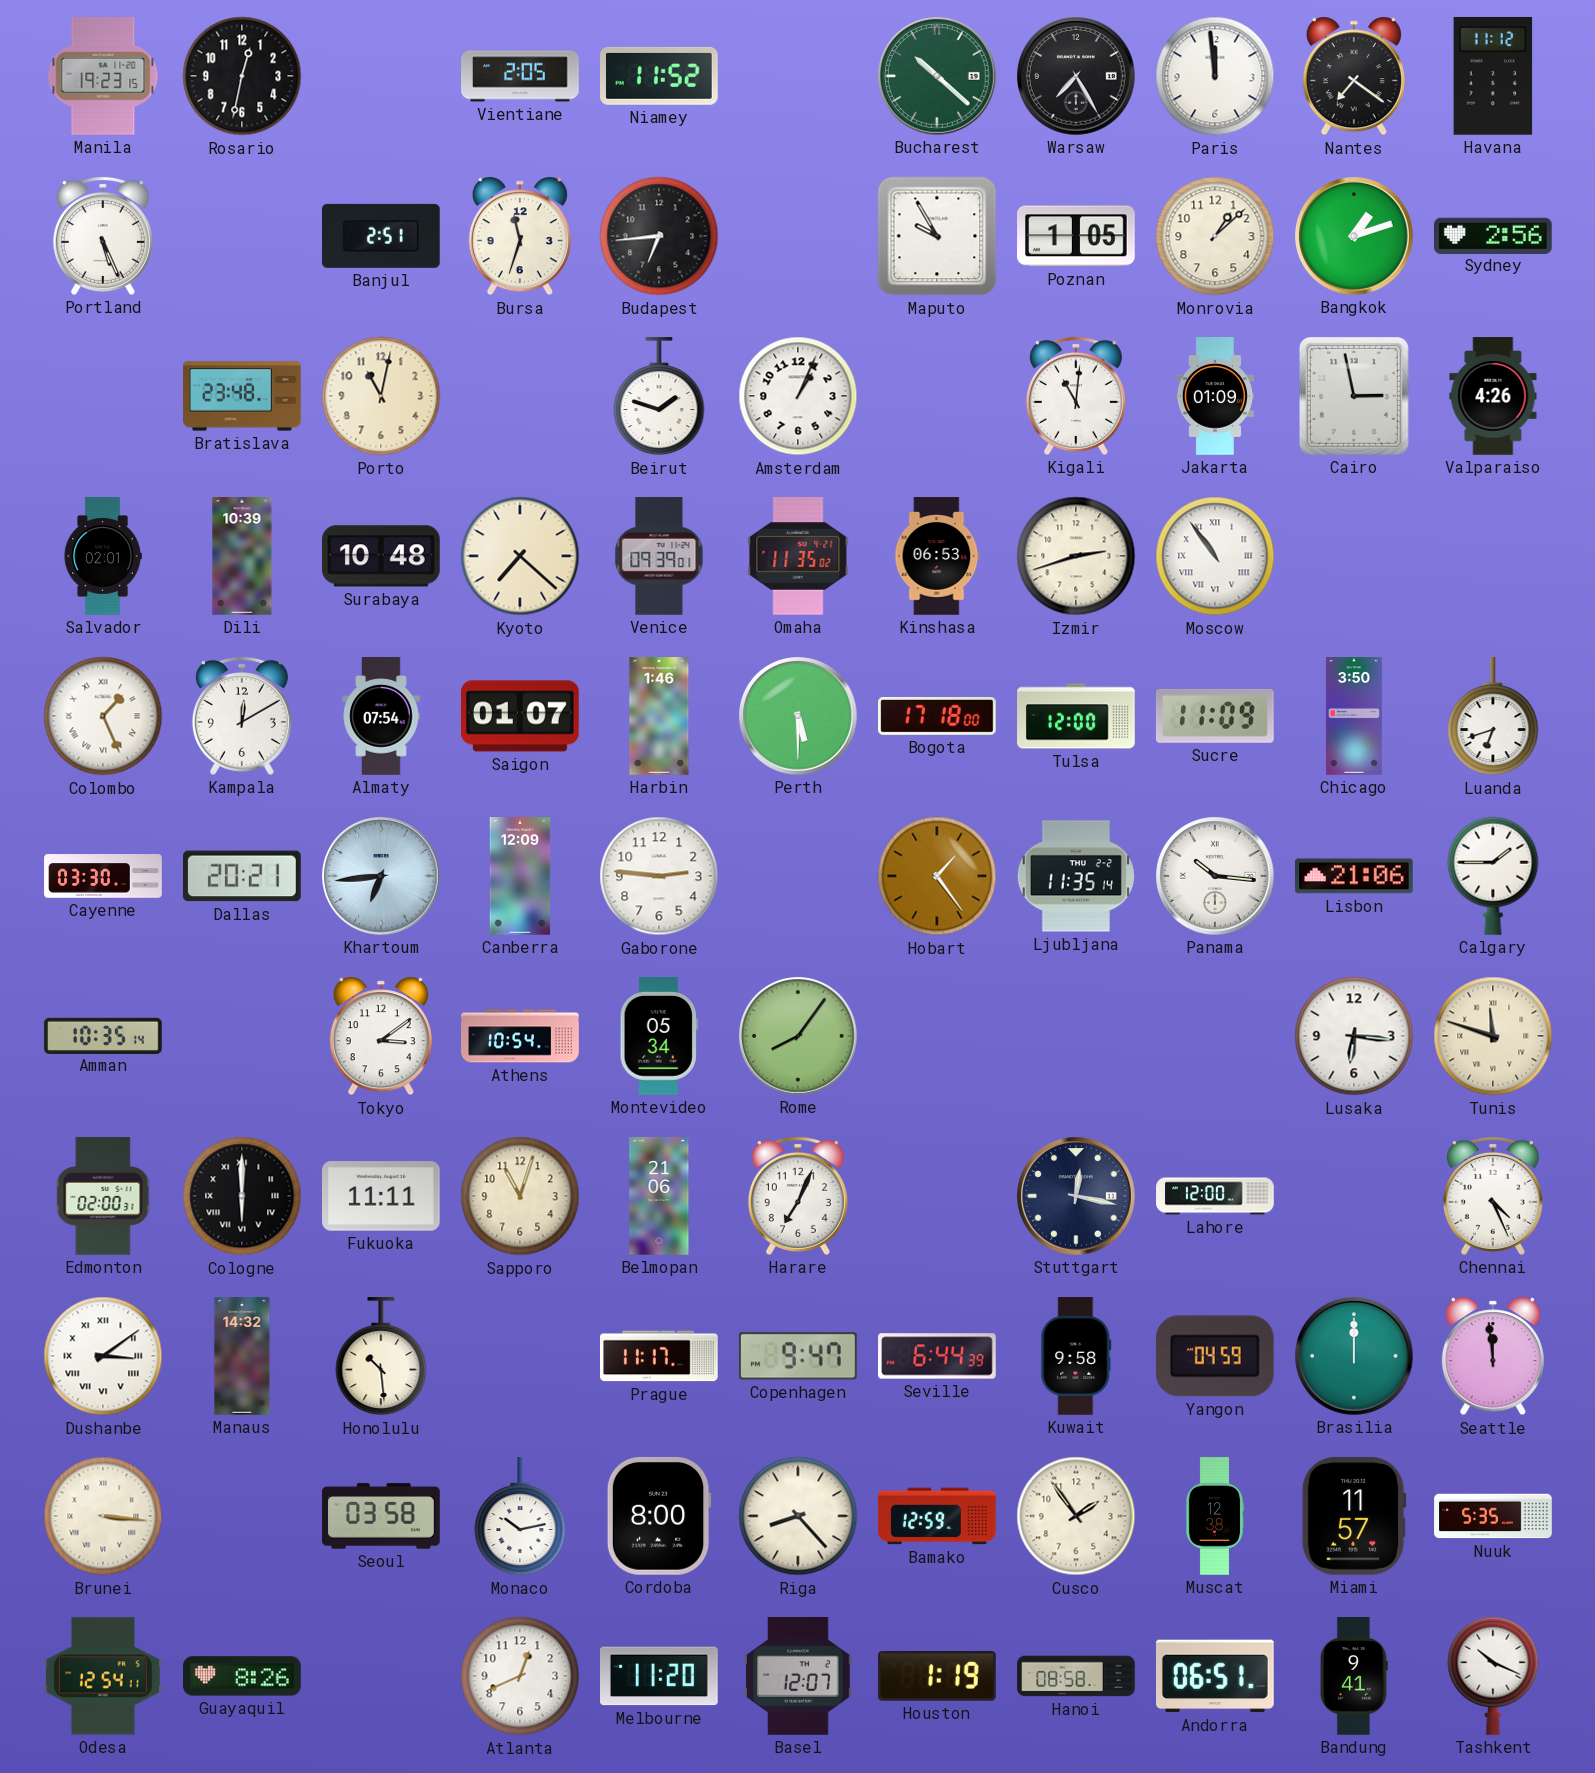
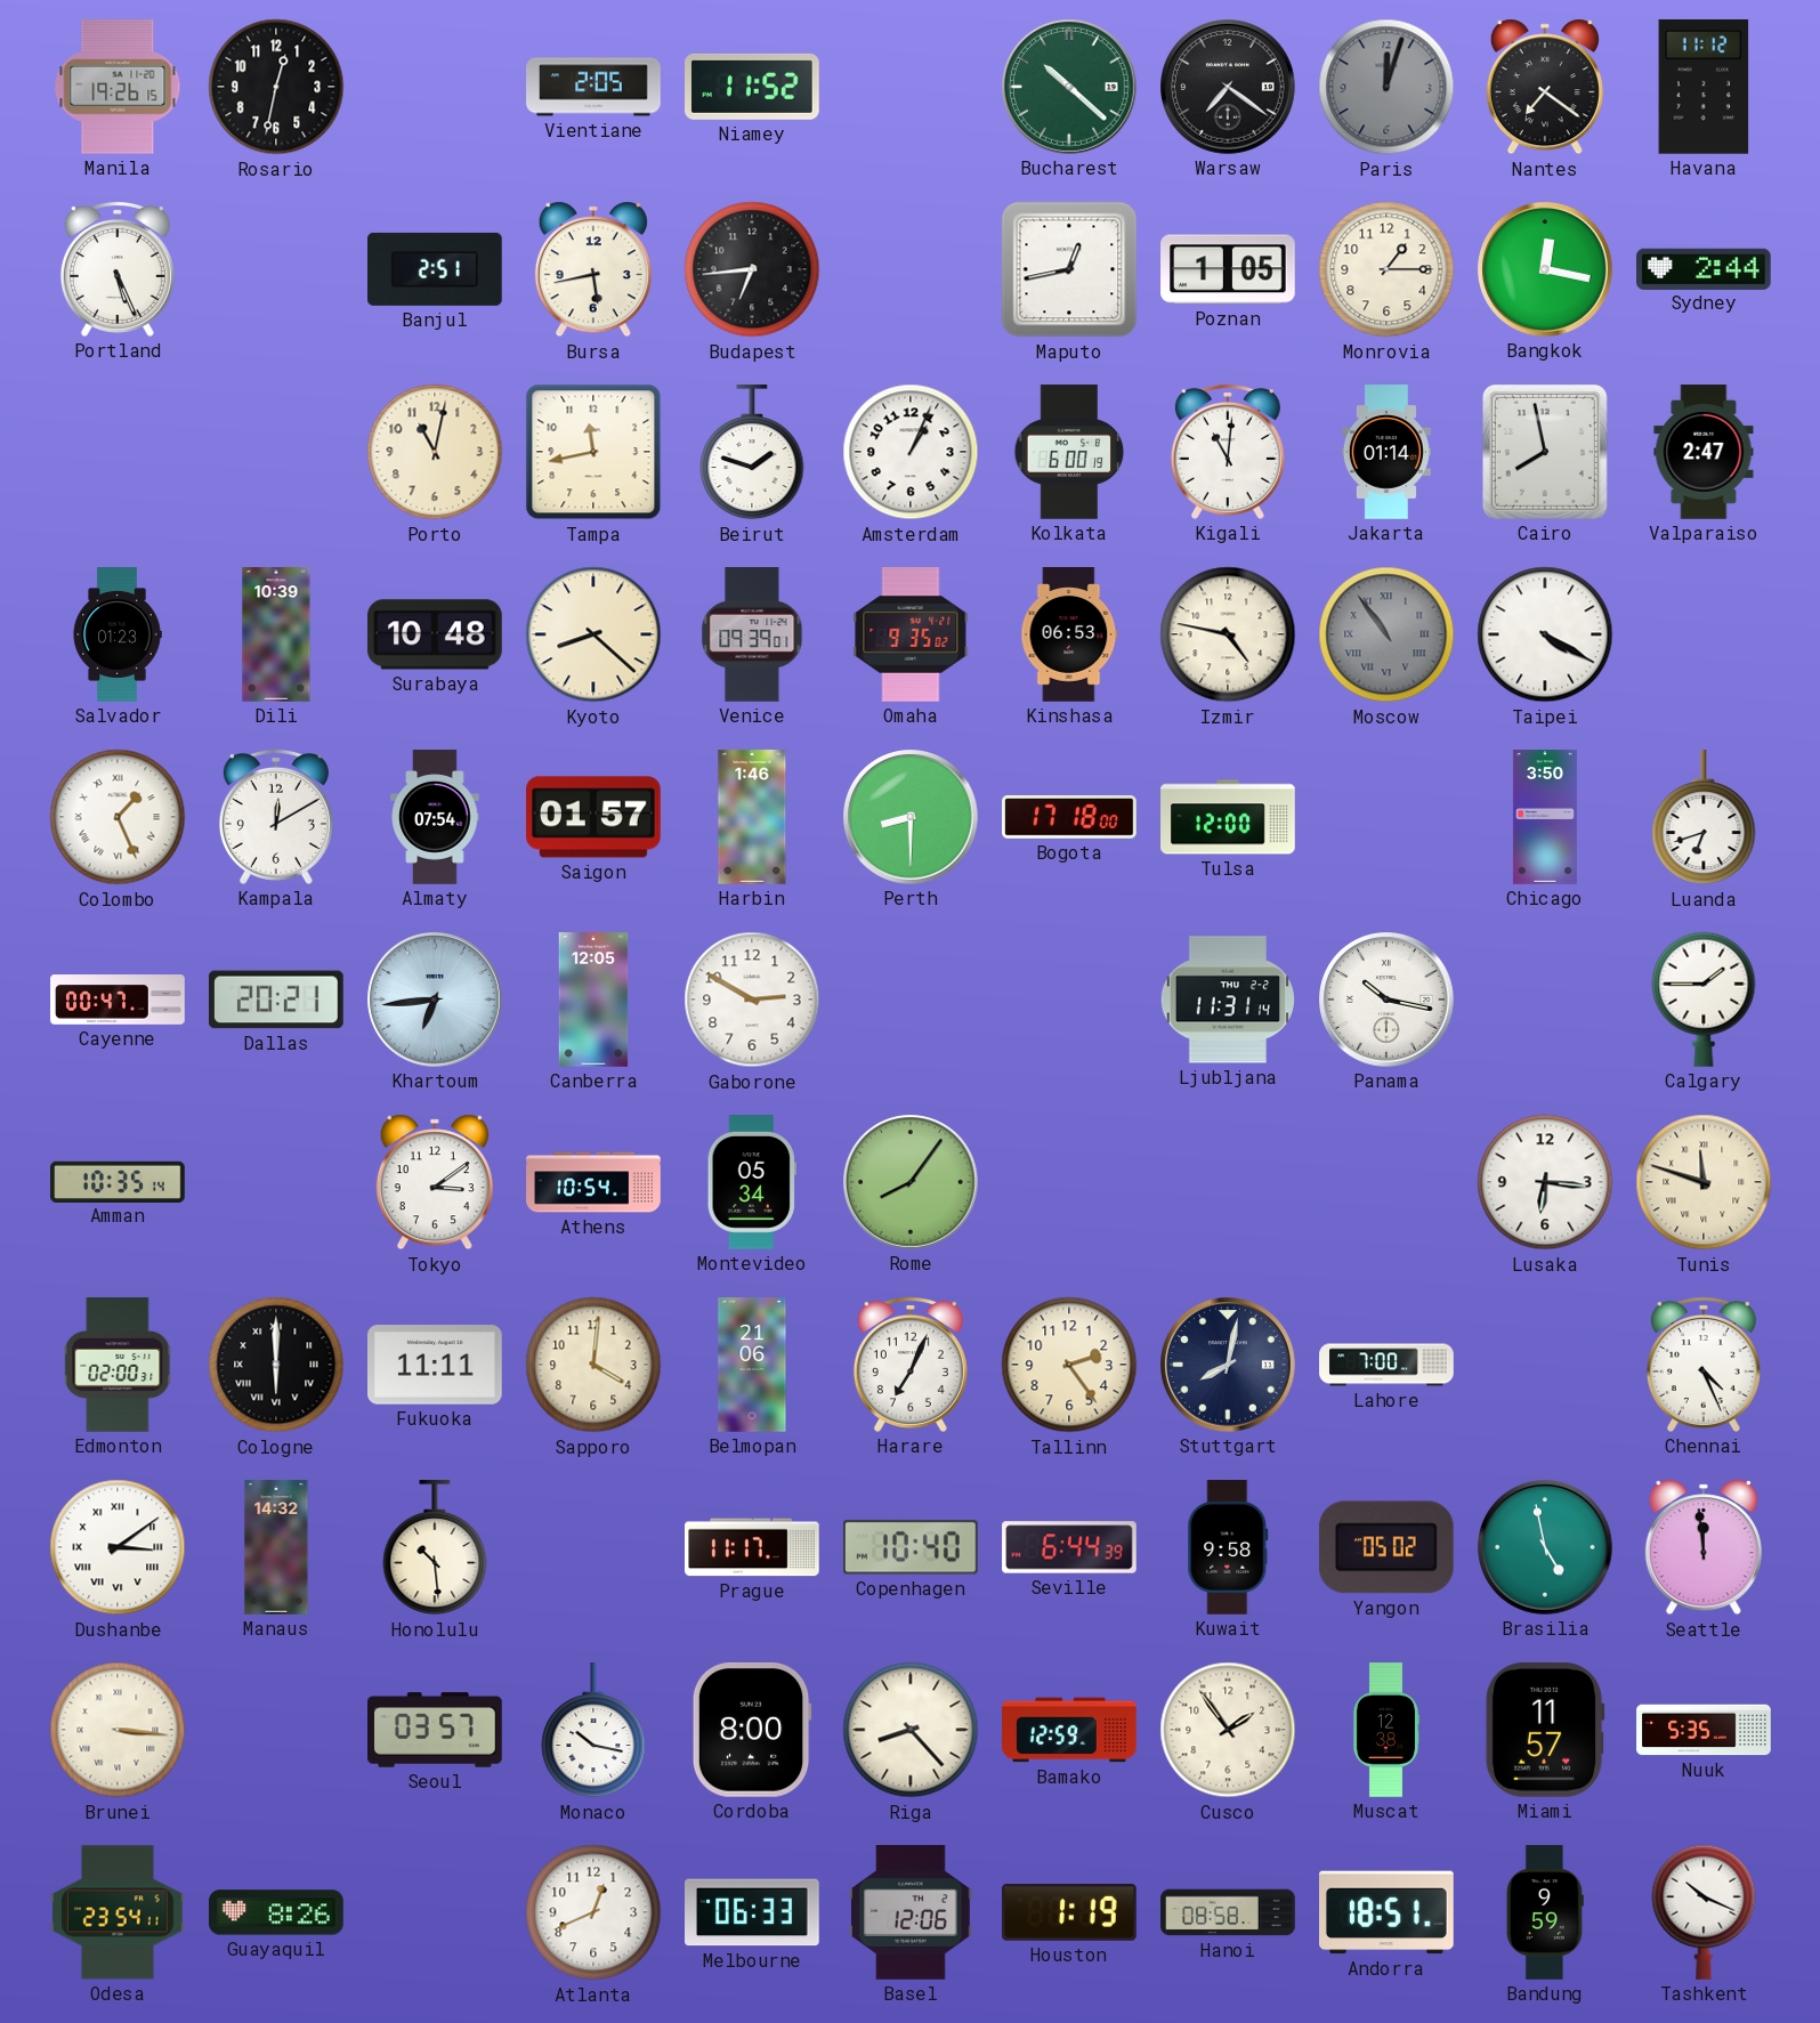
Manila: 19:23 -> 19:26
Warsaw: 7:25 -> 7:21
Paris: 11:59 -> 12:03
Paris dial: white -> grey
Bursa: 11:33 -> 5:43
Maputo: 9:55 -> 12:43
Monrovia: 1:08 -> 1:15
Bangkok: 1:12 -> 12:17
Sydney: 2:56 -> 2:44
Bratislava: 23:48 -> none
Tampa: none -> 11:43
Kolkata: none -> 6:00
Jakarta: 01:09 -> 01:14
Cairo: 2:58 -> 7:58
Valparaiso: 4:26 -> 2:47
Salvador: 02:01 -> 01:23
Kyoto: 7:22 -> 8:22
Omaha: 11:35 -> 9:35
Izmir: 2:42 -> 4:47
Moscow dial: white -> grey
Taipei: none -> 4:20
Saigon: 01:07 -> 01:57
Perth: 5:30 -> 8:30
Sucre: 11:09 -> none
Cayenne: 03:30 -> 00:47
Canberra: 12:09 -> 12:05
Gaborone: 2:46 -> 2:50
Hobart: 1:24 -> none
Ljubljana: 11:35 -> 11:31
Panama: 10:16 -> 10:17
Lisbon: 21:06 -> none
Sapporo: 11:03 -> 4:01
Tallinn: none -> 2:24
Stuttgart: 12:17 -> 8:02
Lahore: 12:00 -> 7:00
Copenhagen: 9:47 -> 10:40
Yangon: 04:59 -> 05:02
Brasilia: 12:00 -> 4:58
Seoul: 03:58 -> 03:57
Monaco: 10:13 -> 10:17
Odesa: 12:54 -> 23:54
Melbourne: 11:20 -> 06:33
Basel: 12:07 -> 12:06
Andorra: 06:51 -> 18:51
Bandung: 9:41 -> 9:59
